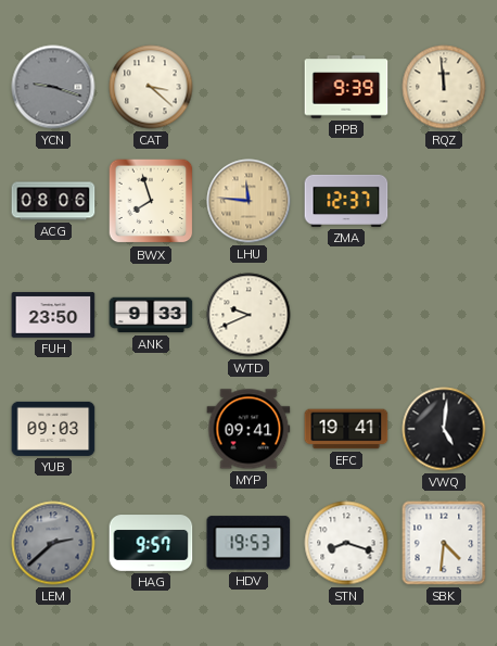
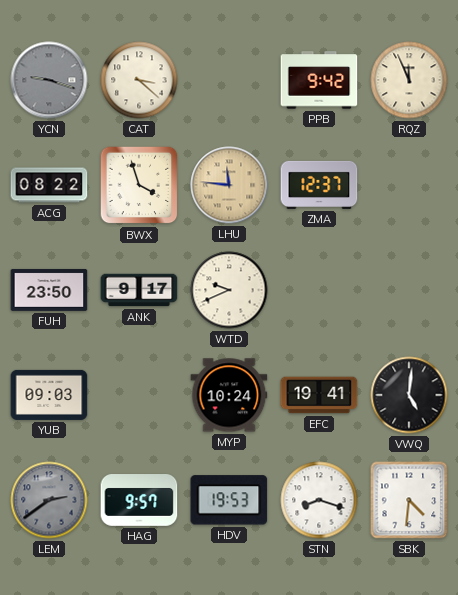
PPB: 9:39 -> 9:42
RQZ: 11:59 -> 11:56
ACG: 08:06 -> 08:22
BWX: 7:57 -> 3:57
ANK: 9:33 -> 9:17
MYP: 09:41 -> 10:24
LEM: 2:38 -> 2:39
